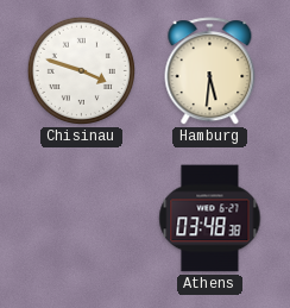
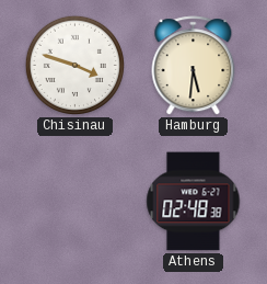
Athens: 03:48 -> 02:48
